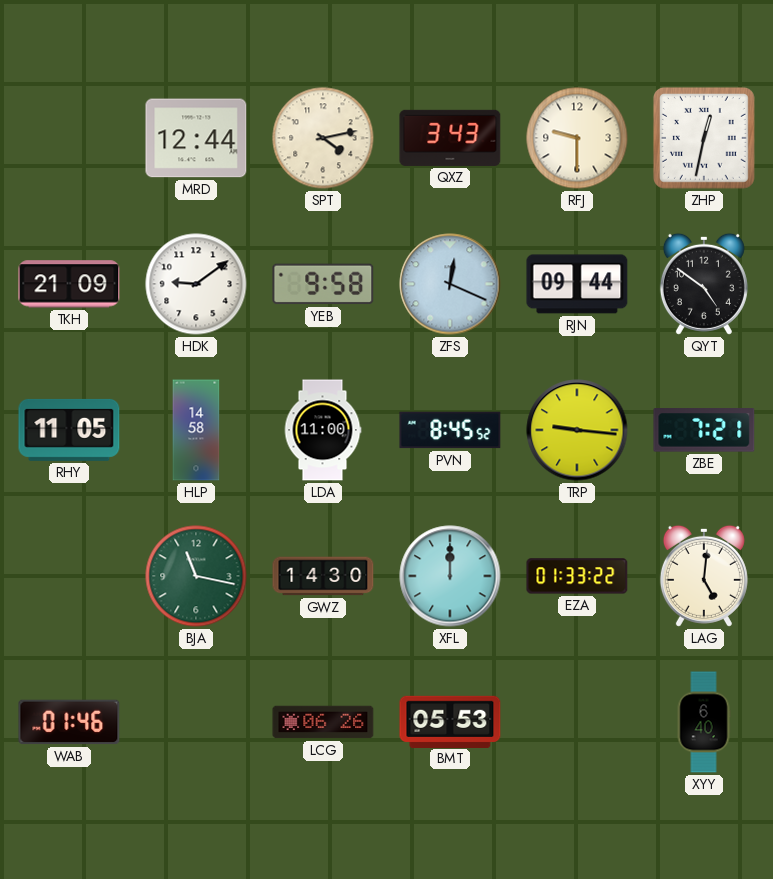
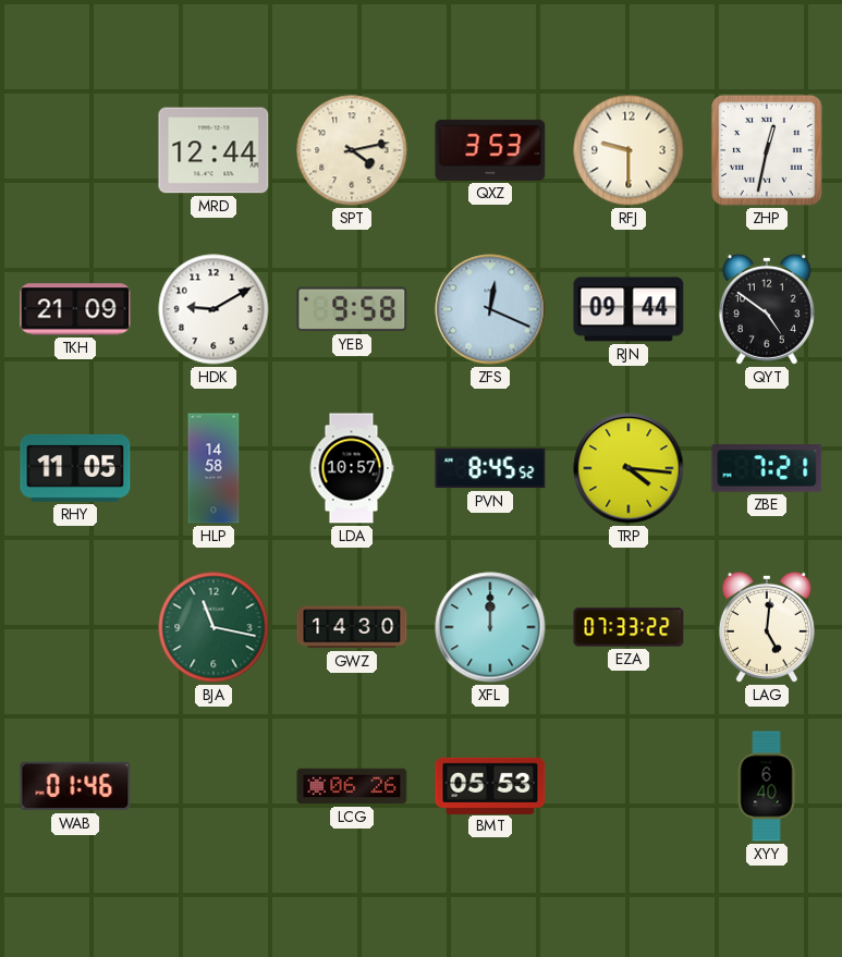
QXZ: 3:43 -> 3:53
HDK: 9:09 -> 9:10
LDA: 11:00 -> 10:57
TRP: 9:16 -> 4:16
EZA: 01:33 -> 07:33
